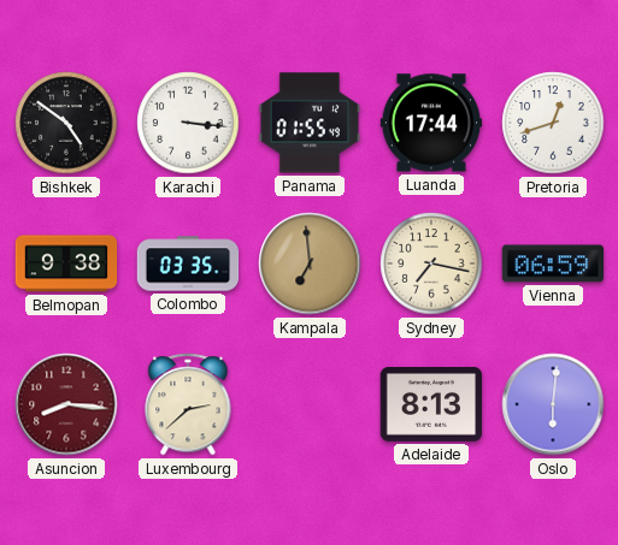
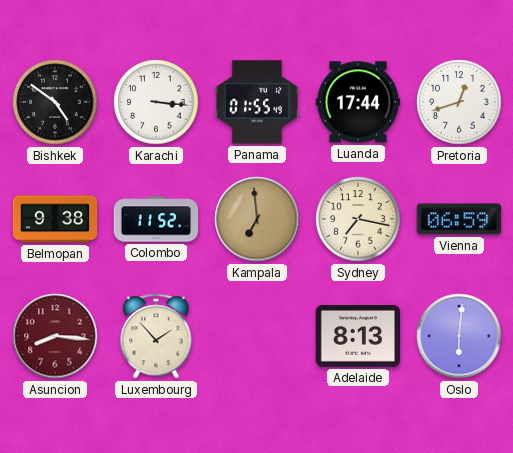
Colombo: 03:35 -> 11:52
Luxembourg: 2:38 -> 1:53
